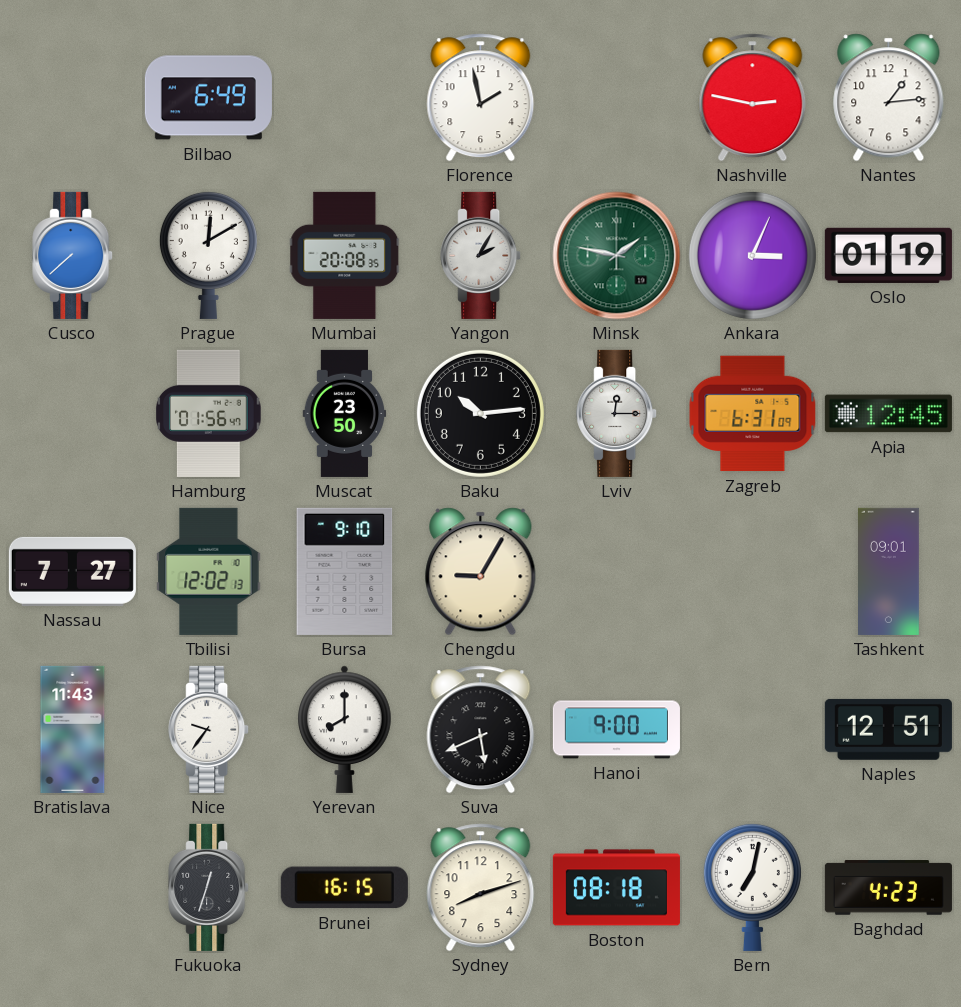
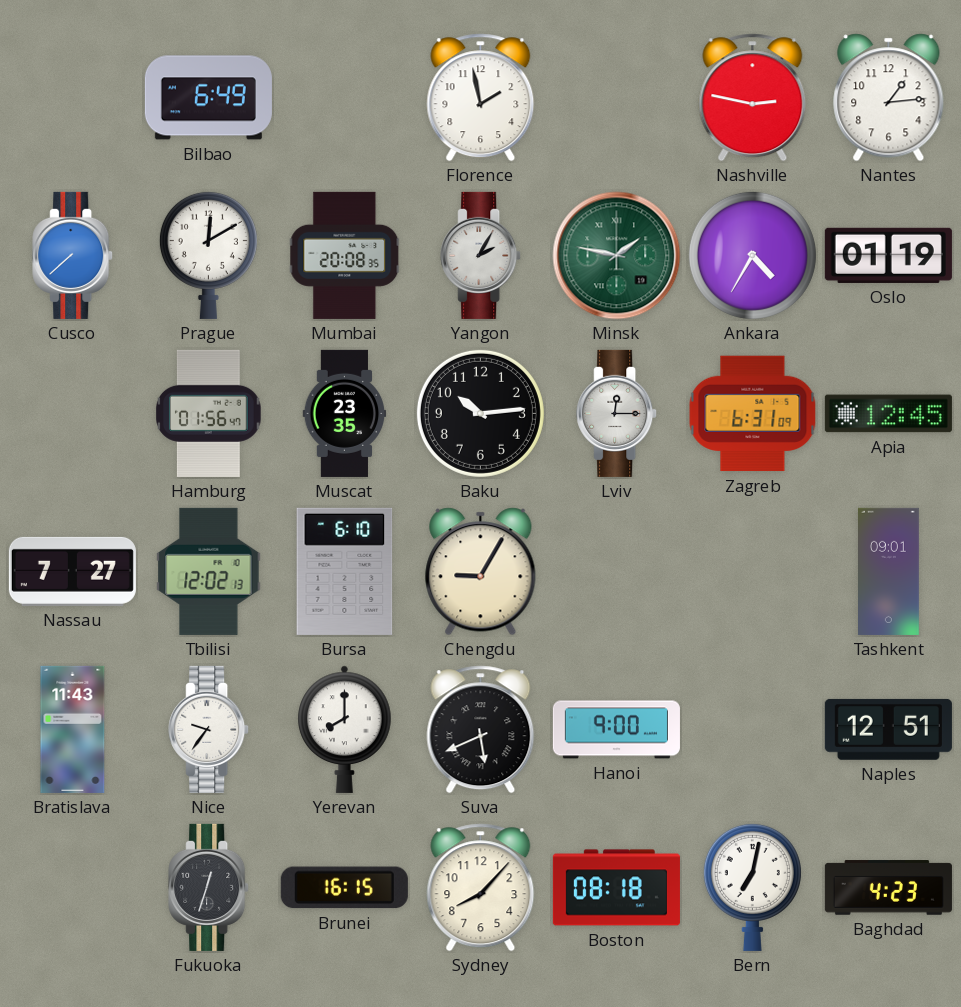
Ankara: 3:04 -> 4:35
Muscat: 23:50 -> 23:35
Bursa: 9:10 -> 6:10
Sydney: 8:12 -> 8:07
